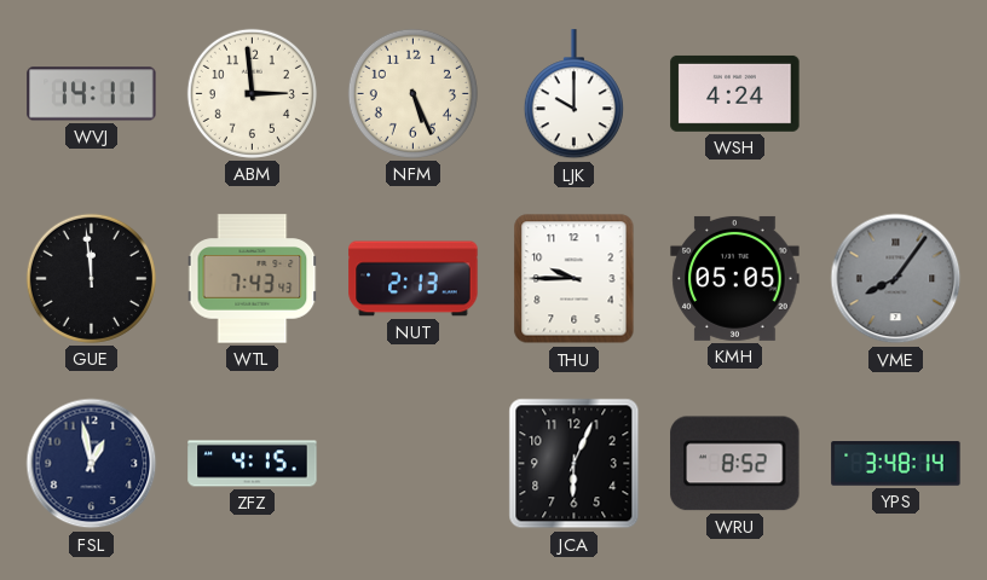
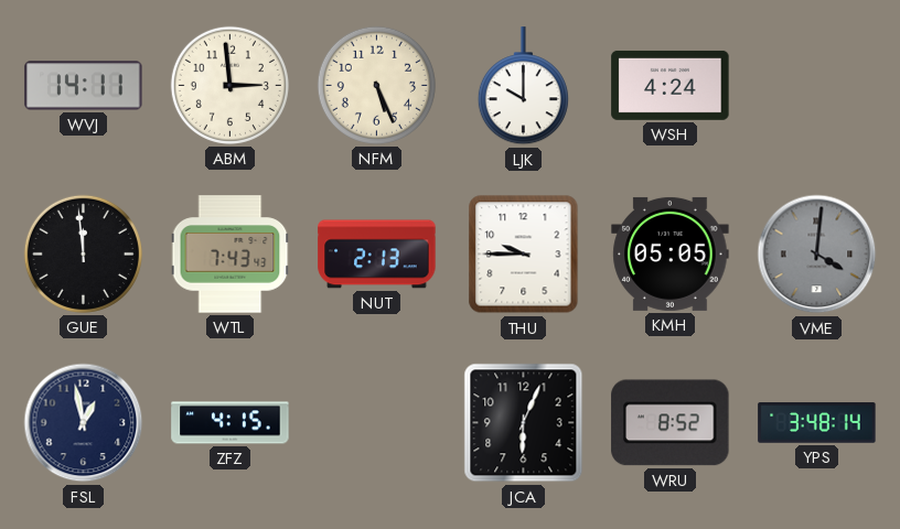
VME: 8:06 -> 4:01
